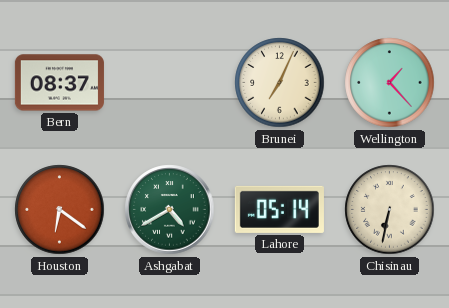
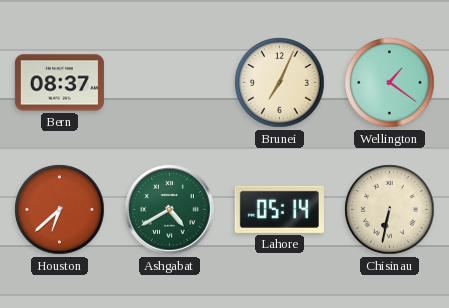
Wellington: 1:23 -> 1:21
Houston: 6:21 -> 6:38
